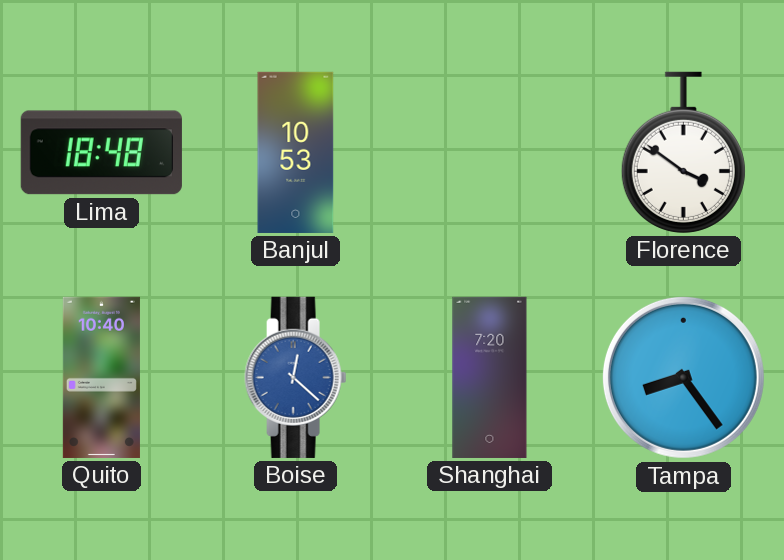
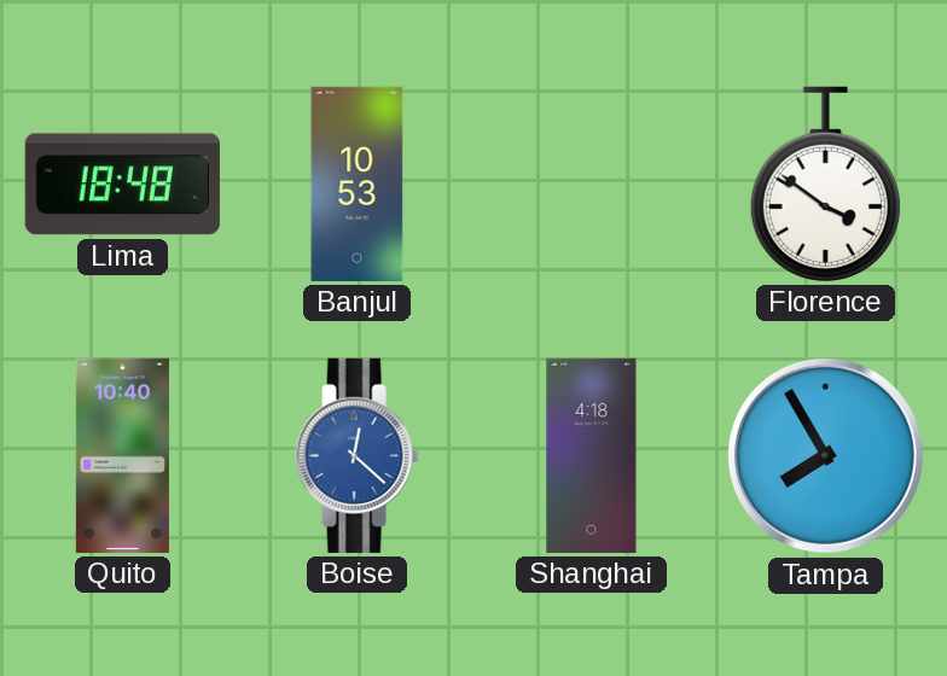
Shanghai: 7:20 -> 4:18
Tampa: 8:24 -> 7:55
